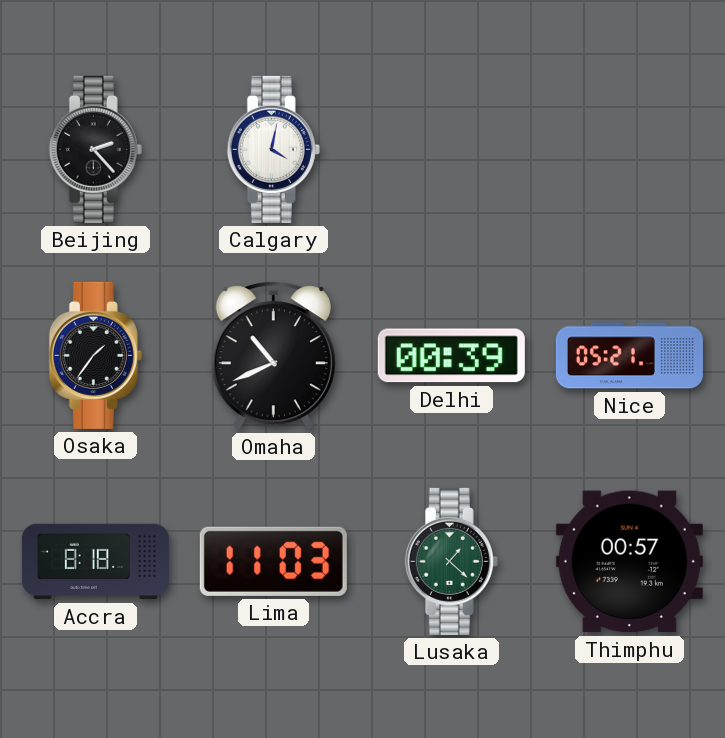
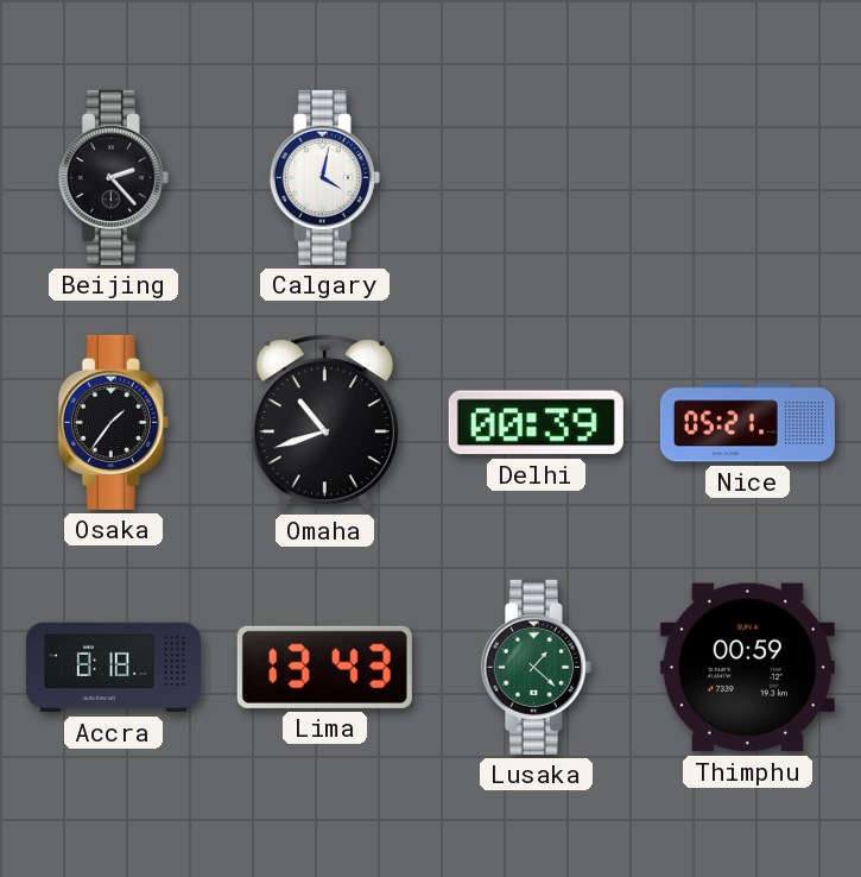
Omaha: 10:41 -> 10:42
Lima: 11:03 -> 13:43
Thimphu: 00:57 -> 00:59
